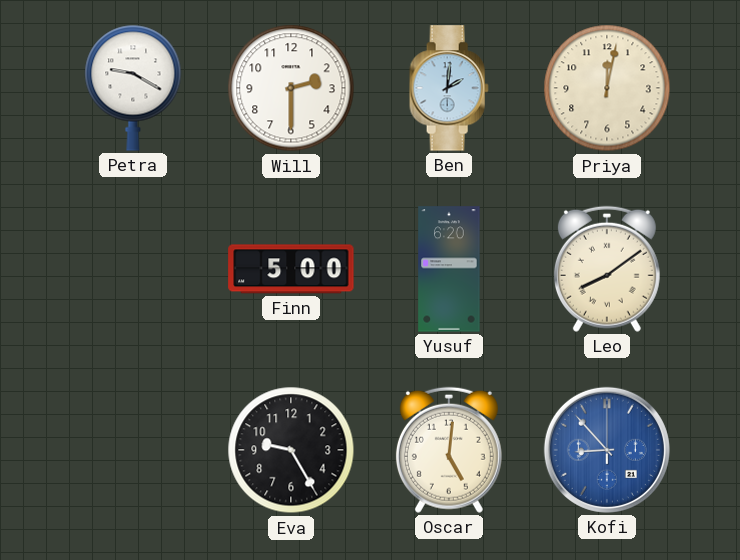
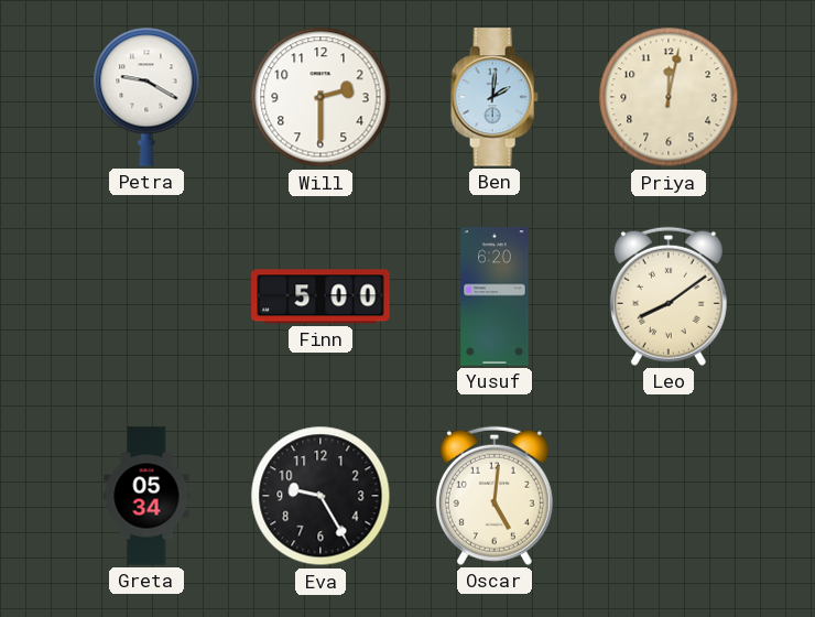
Greta: none -> 05:34
Kofi: 8:53 -> none
